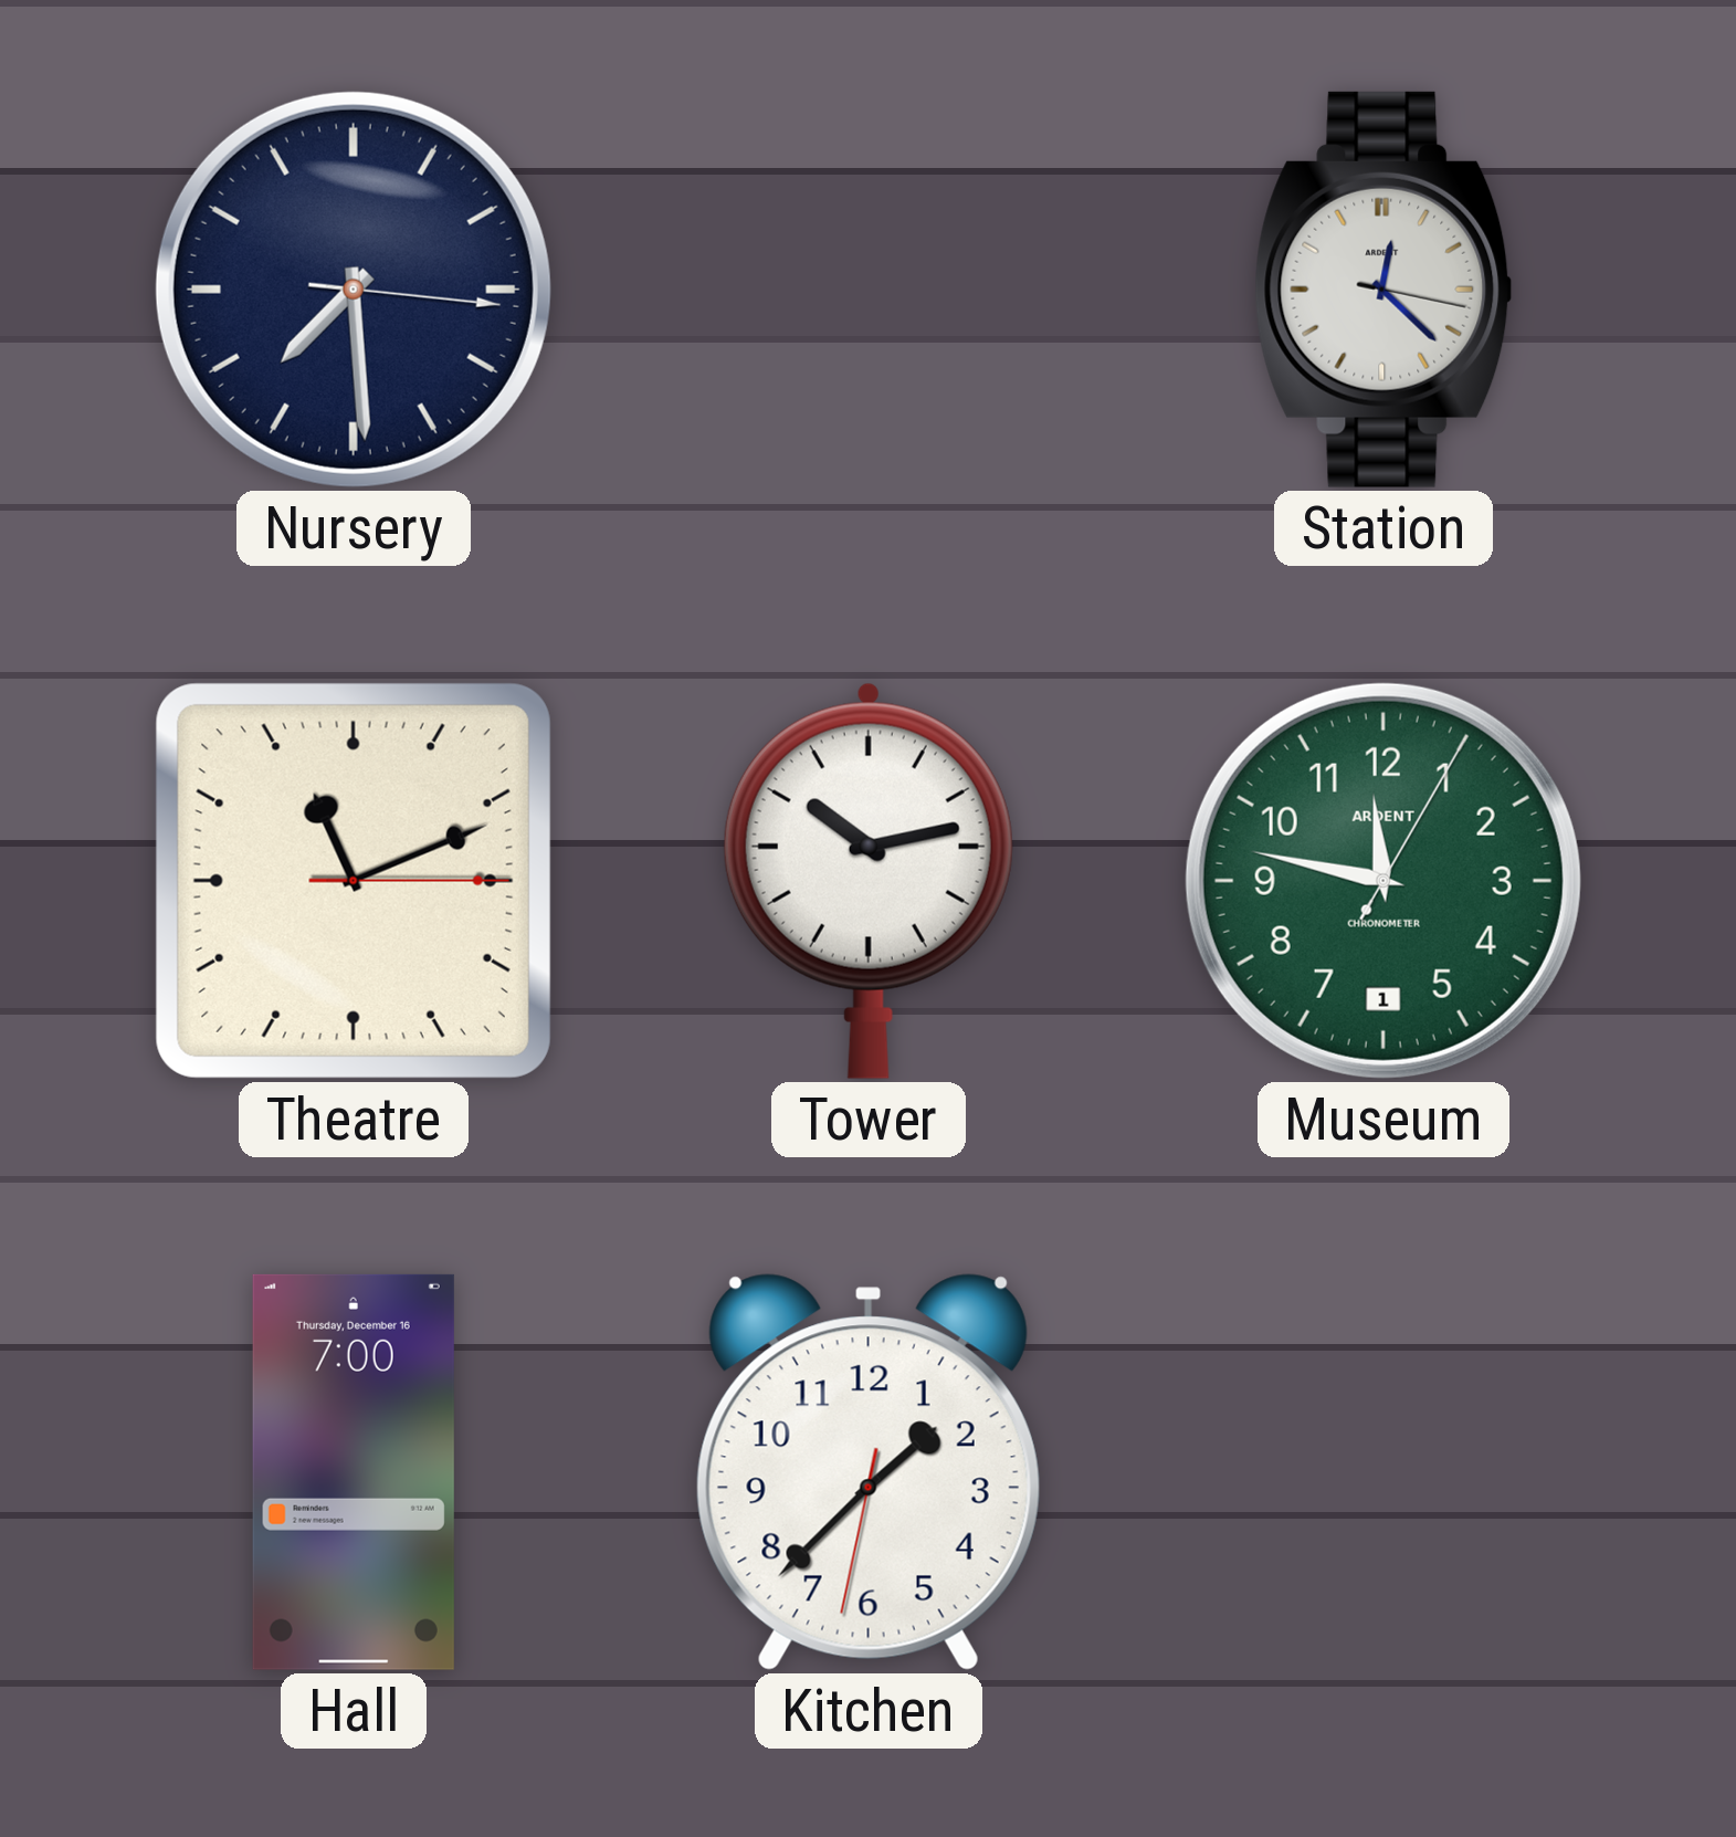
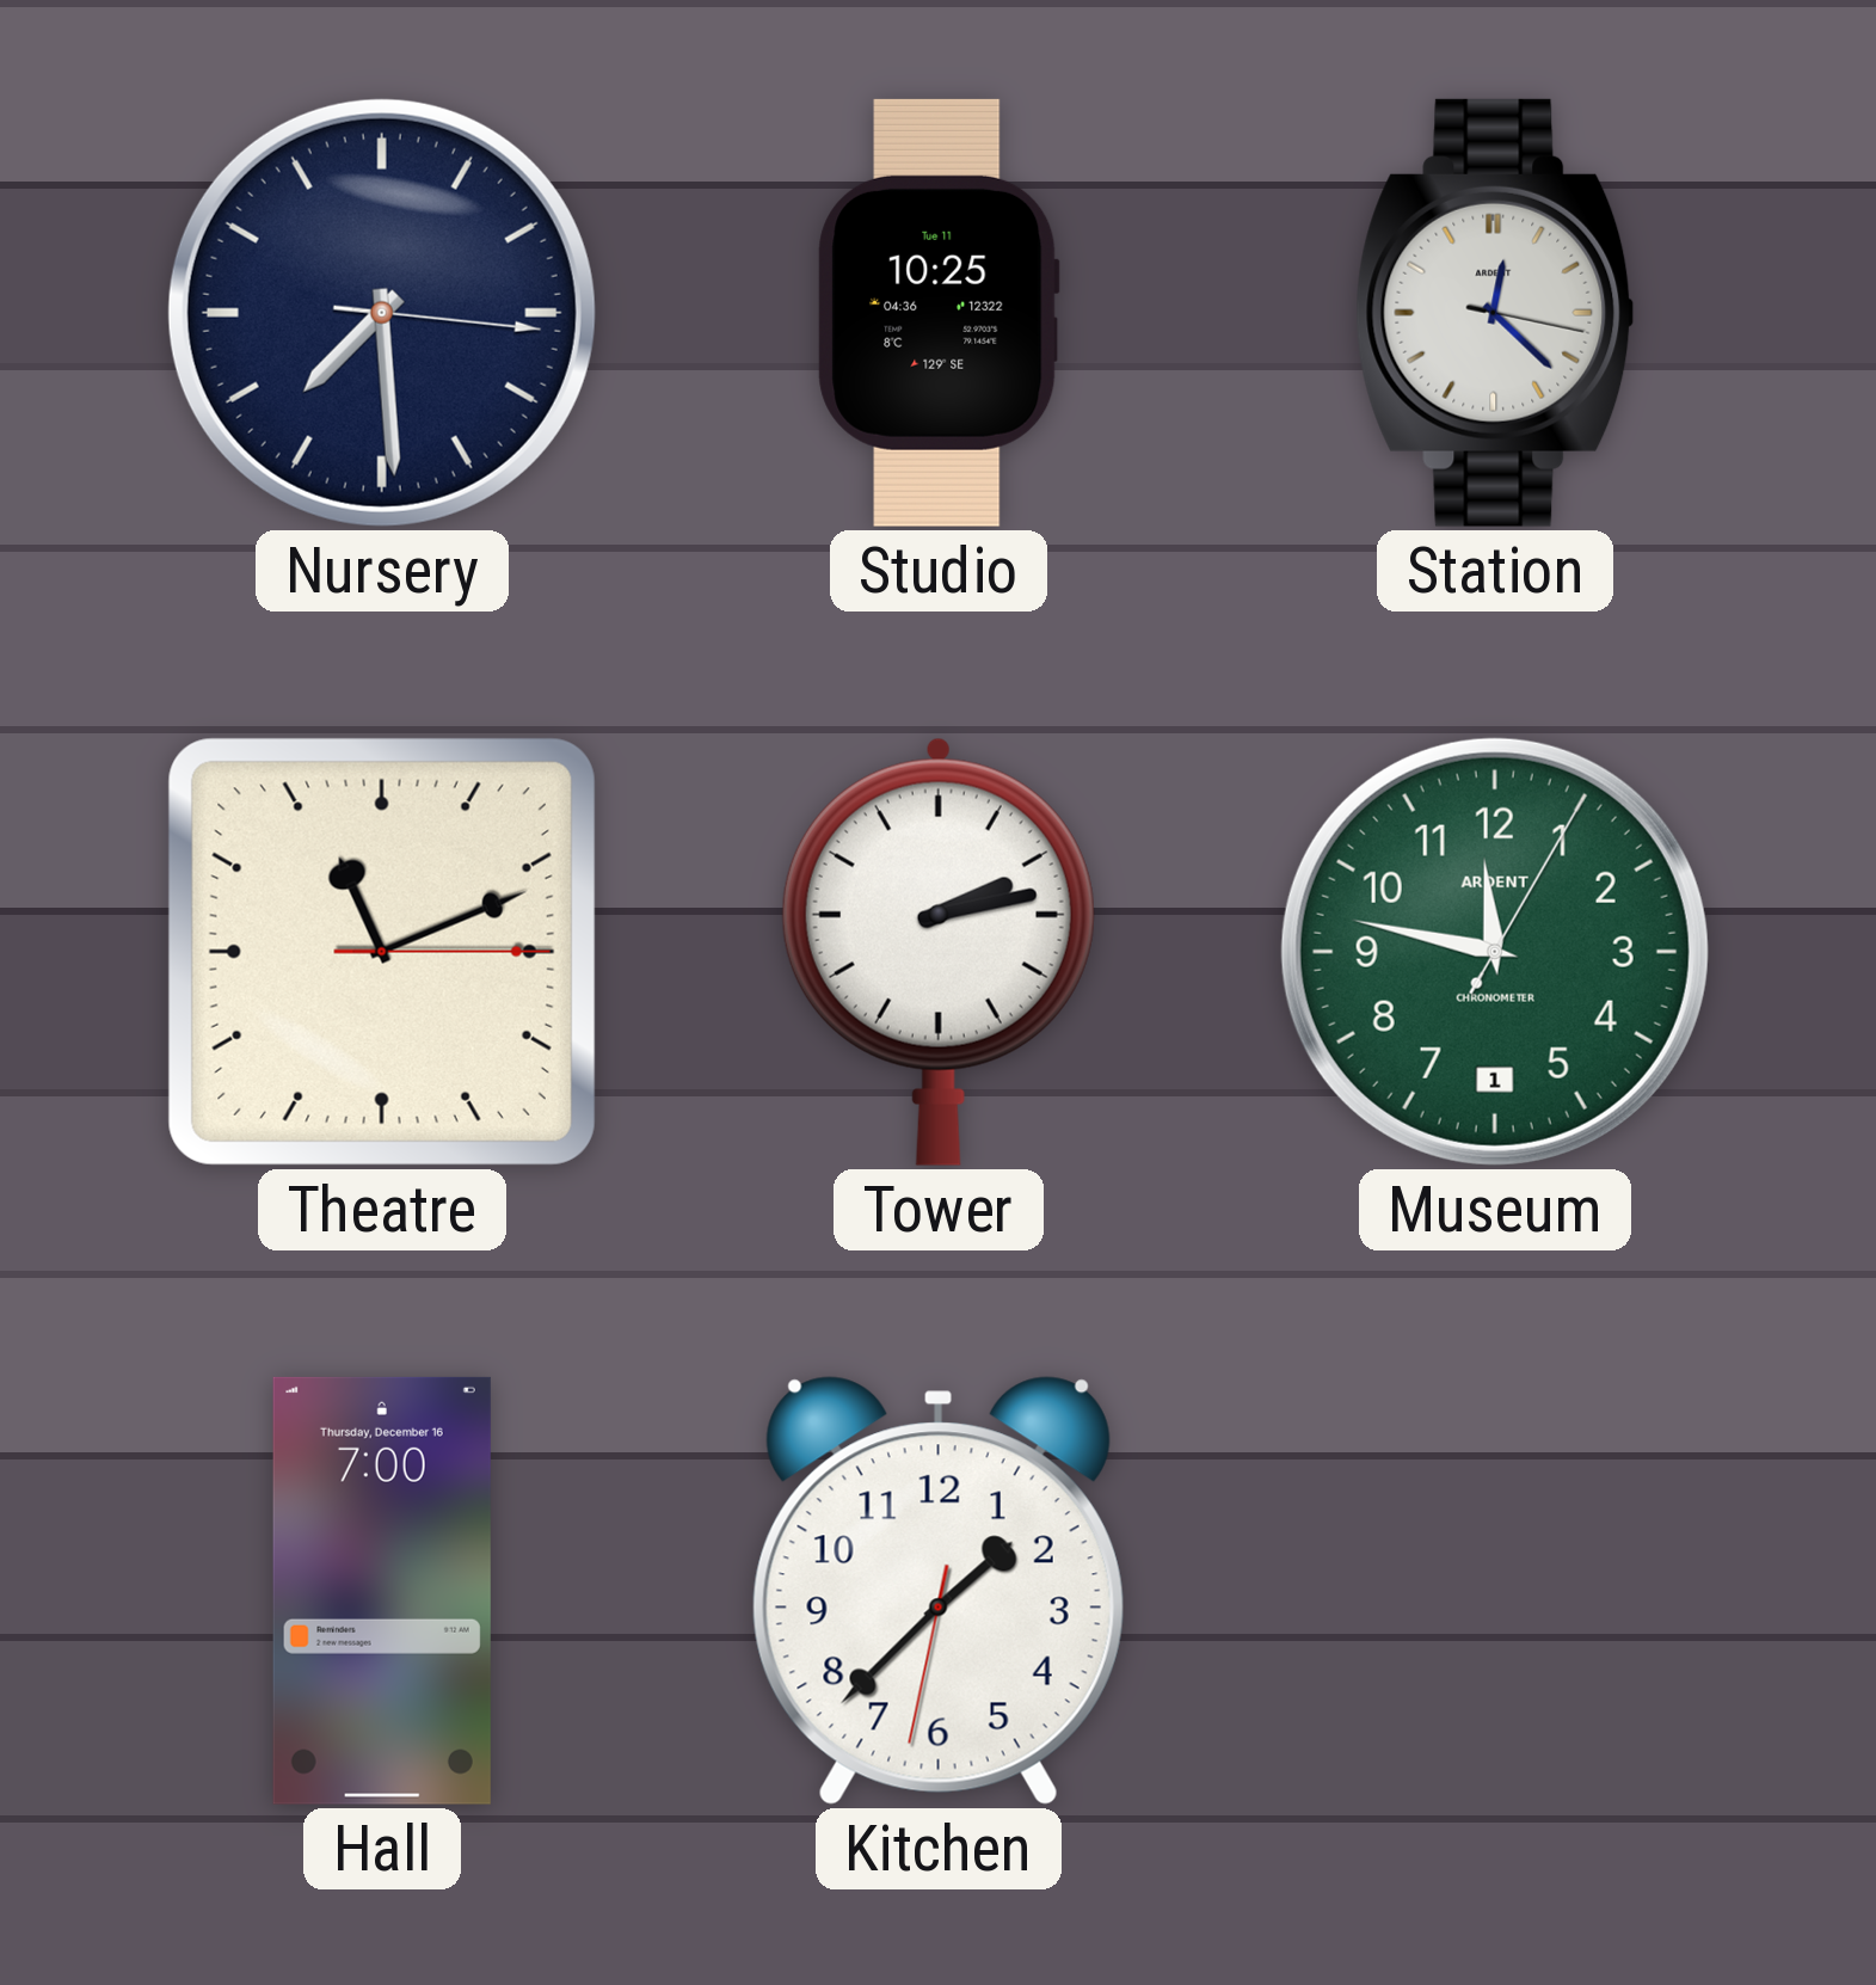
Studio: none -> 10:25
Tower: 10:13 -> 2:13
